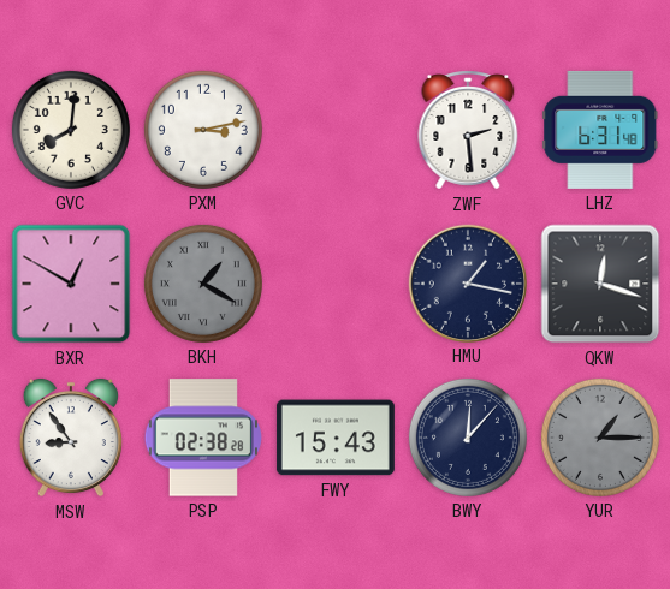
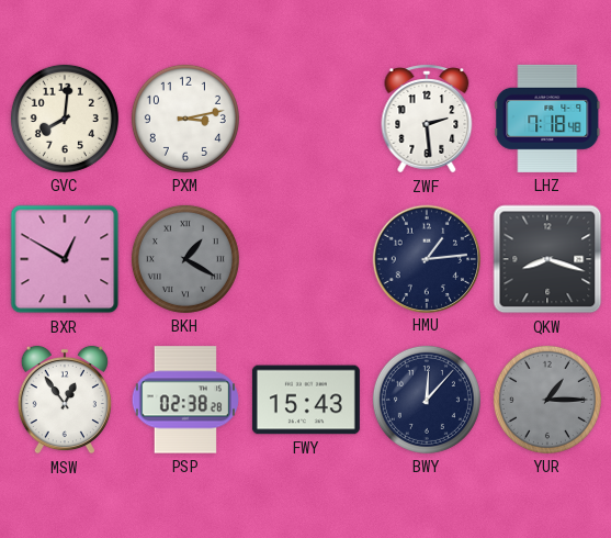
LHZ: 6:31 -> 7:18
HMU: 1:17 -> 1:14
QKW: 12:18 -> 8:18
MSW: 8:54 -> 12:54
